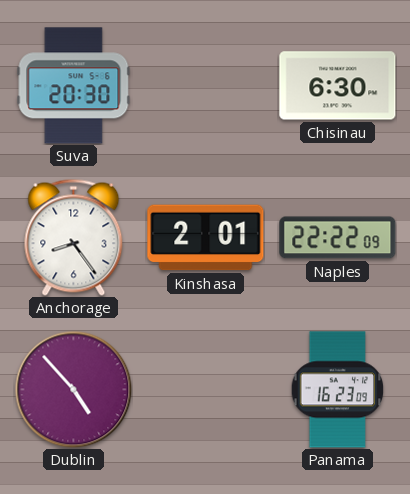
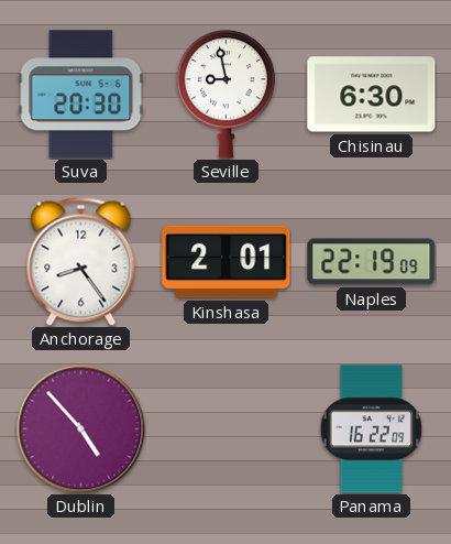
Seville: none -> 8:58
Naples: 22:22 -> 22:19
Panama: 16:23 -> 16:22
